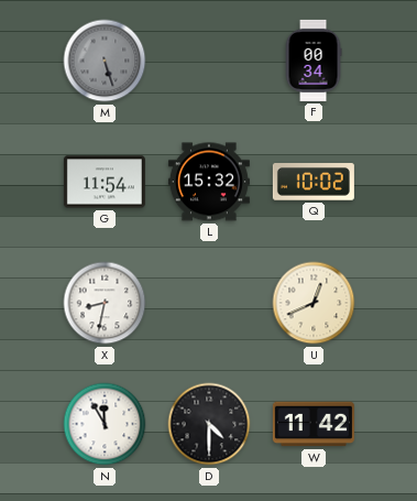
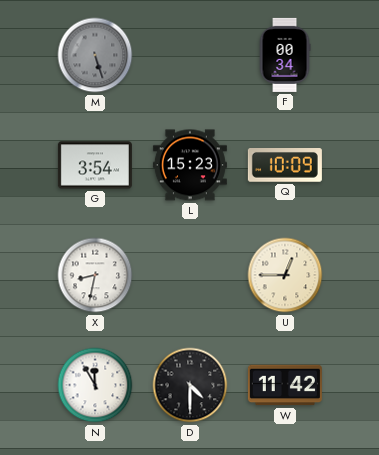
G: 11:54 -> 3:54
L: 15:32 -> 15:23
Q: 10:02 -> 10:09
U: 12:41 -> 12:45
